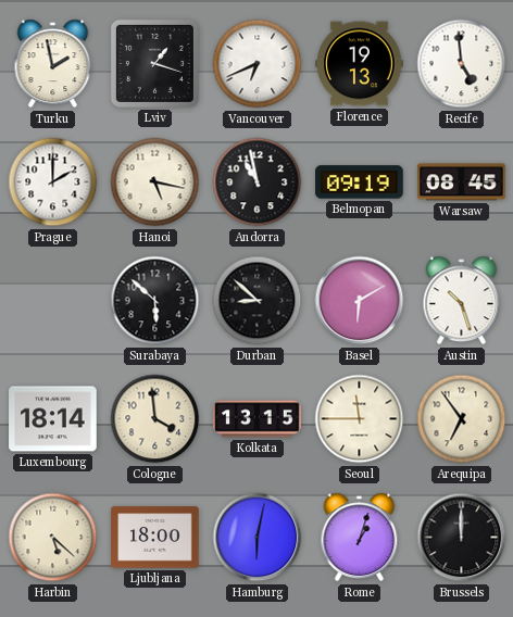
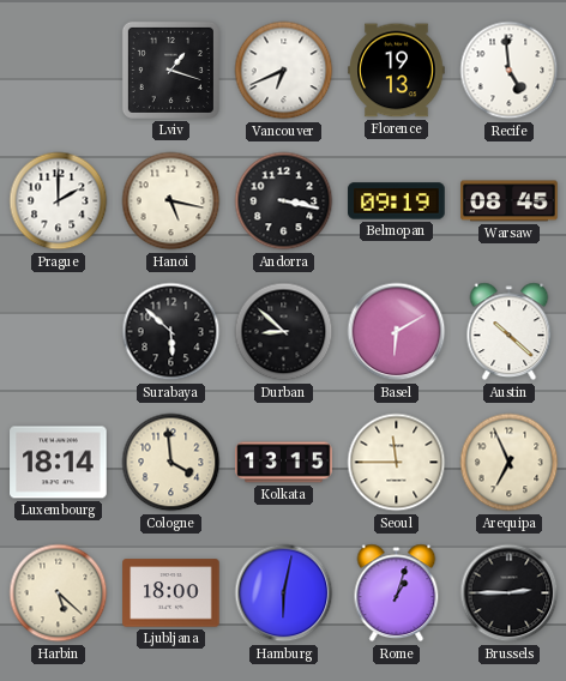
Turku: 1:58 -> none
Andorra: 10:58 -> 3:17
Austin: 10:27 -> 10:22
Arequipa: 6:54 -> 6:56
Brussels: 12:00 -> 2:45
